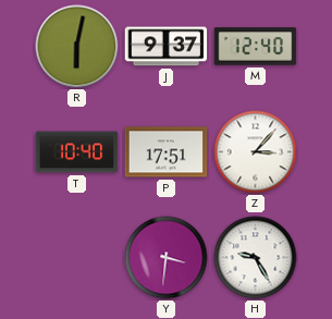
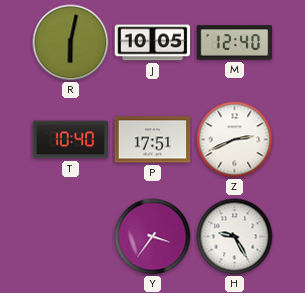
J: 9:37 -> 10:05
Z: 3:07 -> 2:41
Y: 3:31 -> 3:36
